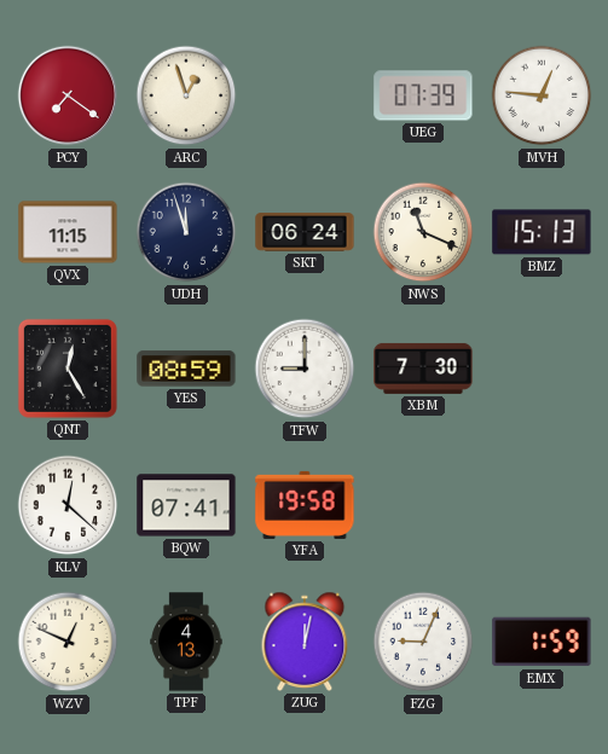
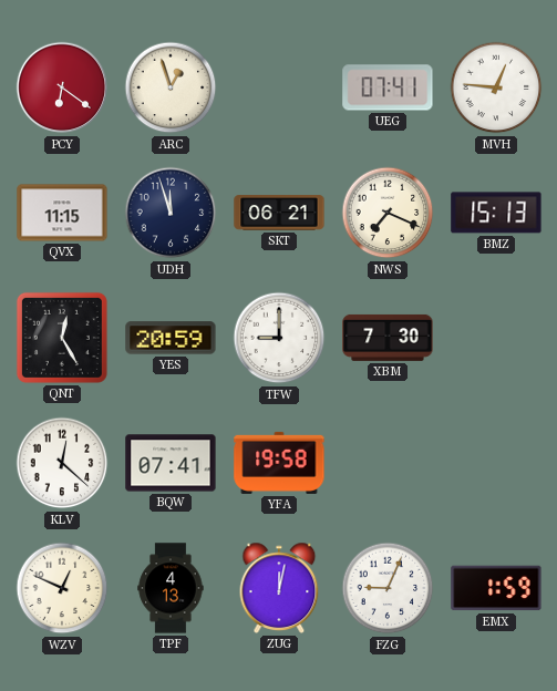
PCY: 7:21 -> 6:21
UEG: 07:39 -> 07:41
SKT: 06:24 -> 06:21
NWS: 11:19 -> 7:19
YES: 08:59 -> 20:59
